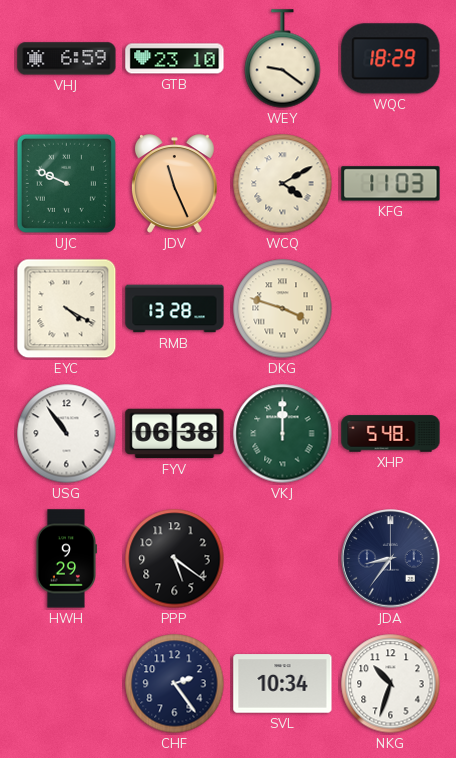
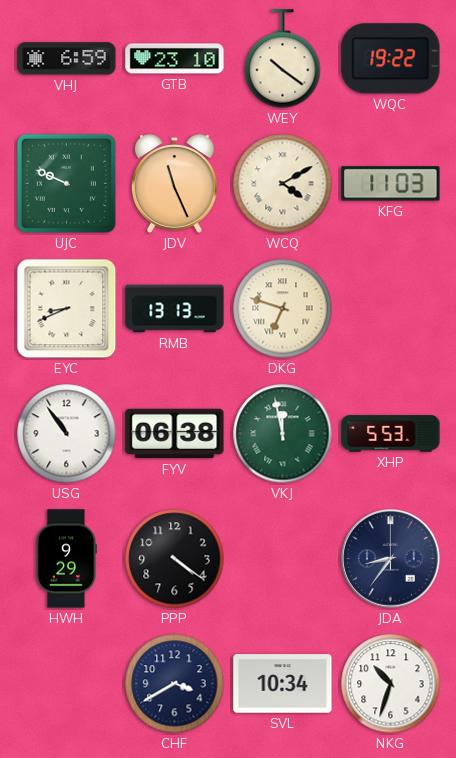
WEY: 9:21 -> 10:21
WQC: 18:29 -> 19:22
EYC: 4:20 -> 8:41
RMB: 13:28 -> 13:13
DKG: 3:48 -> 6:48
VKJ: 12:00 -> 11:58
XHP: 5:48 -> 5:53
PPP: 5:21 -> 4:21
CHF: 2:24 -> 3:40
